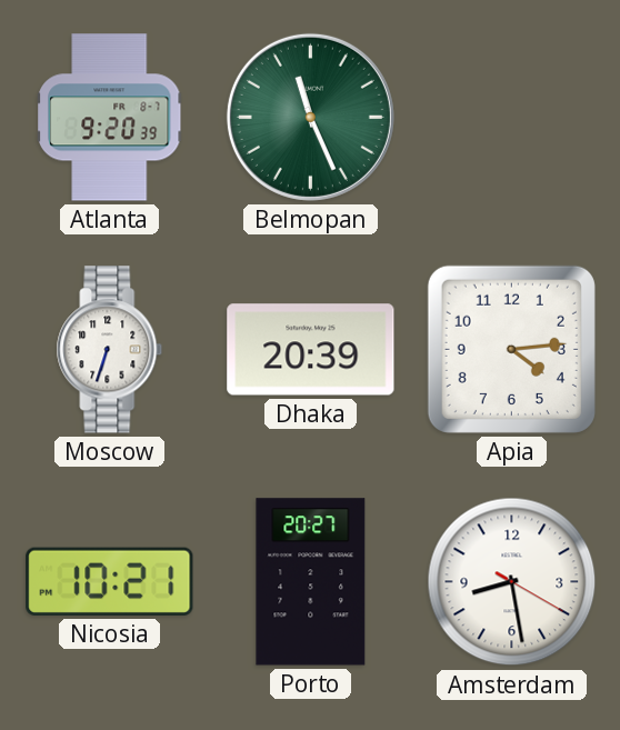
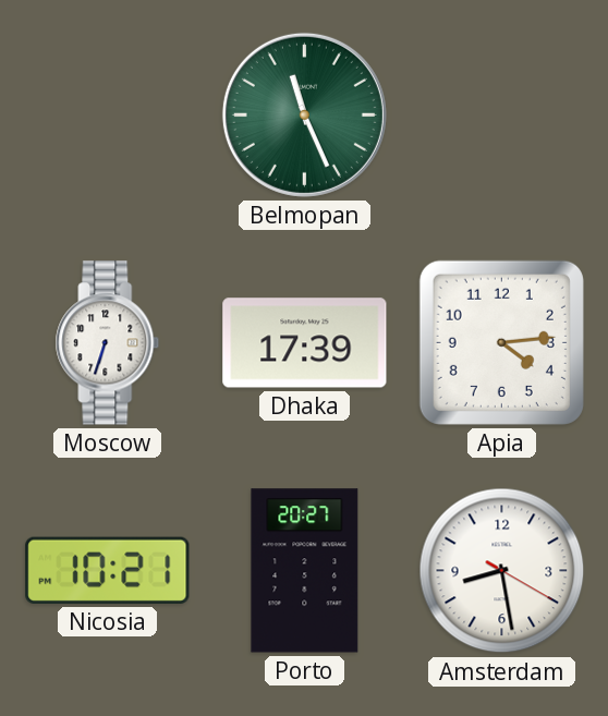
Atlanta: 9:20 -> none
Dhaka: 20:39 -> 17:39
